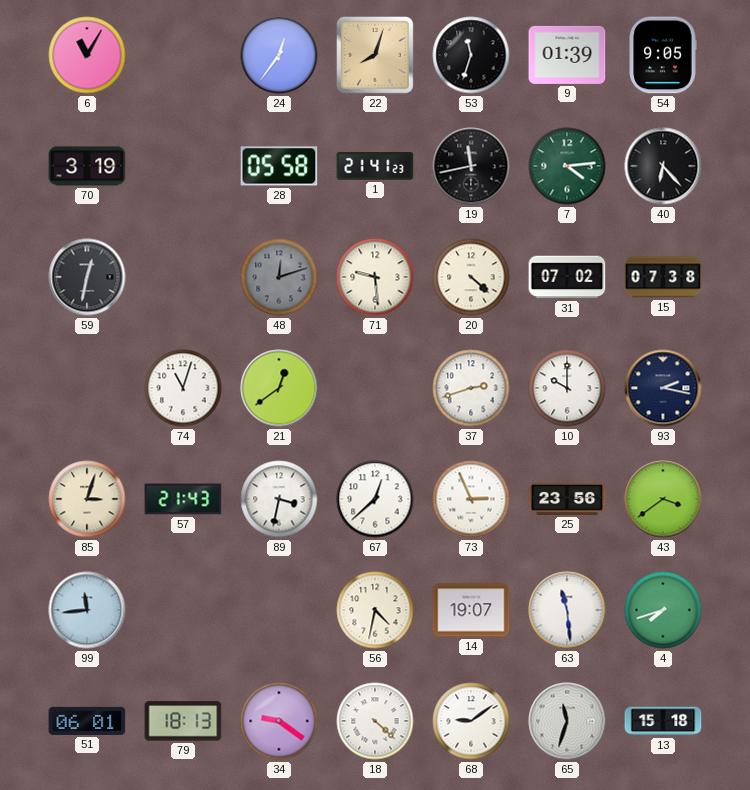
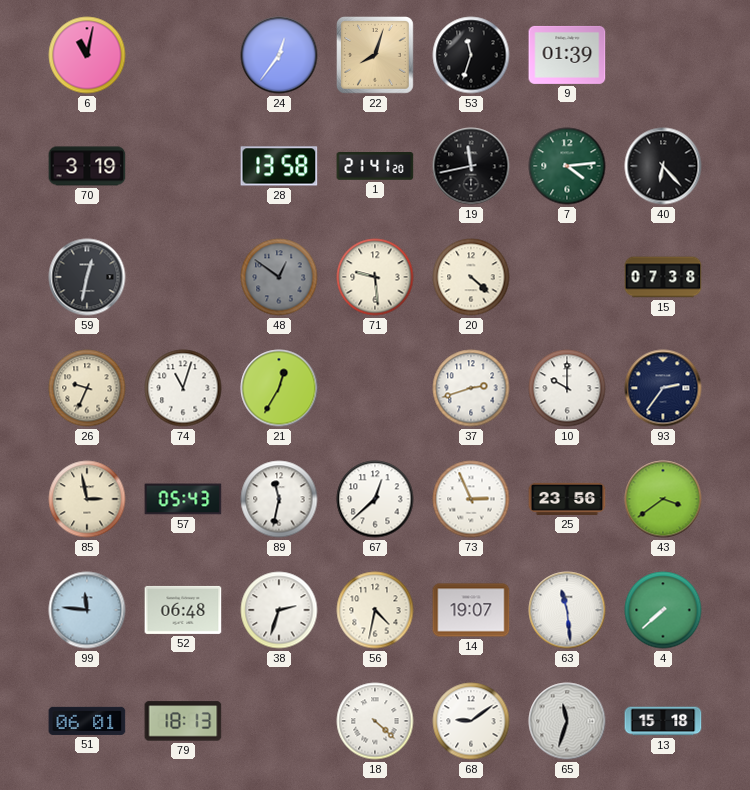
6: 11:05 -> 11:02
54: 9:05 -> none
28: 05:58 -> 13:58
1: 21:41:23 -> 21:41:20
48: 12:12 -> 12:51
31: 07:02 -> none
26: none -> 9:34
21: 12:39 -> 12:35
93: 2:17 -> 2:36
85: 3:03 -> 2:58
57: 21:43 -> 05:43
89: 3:32 -> 11:32
99: 11:44 -> 11:46
52: none -> 06:48
38: none -> 2:33
4: 7:42 -> 7:38
34: 9:21 -> none
